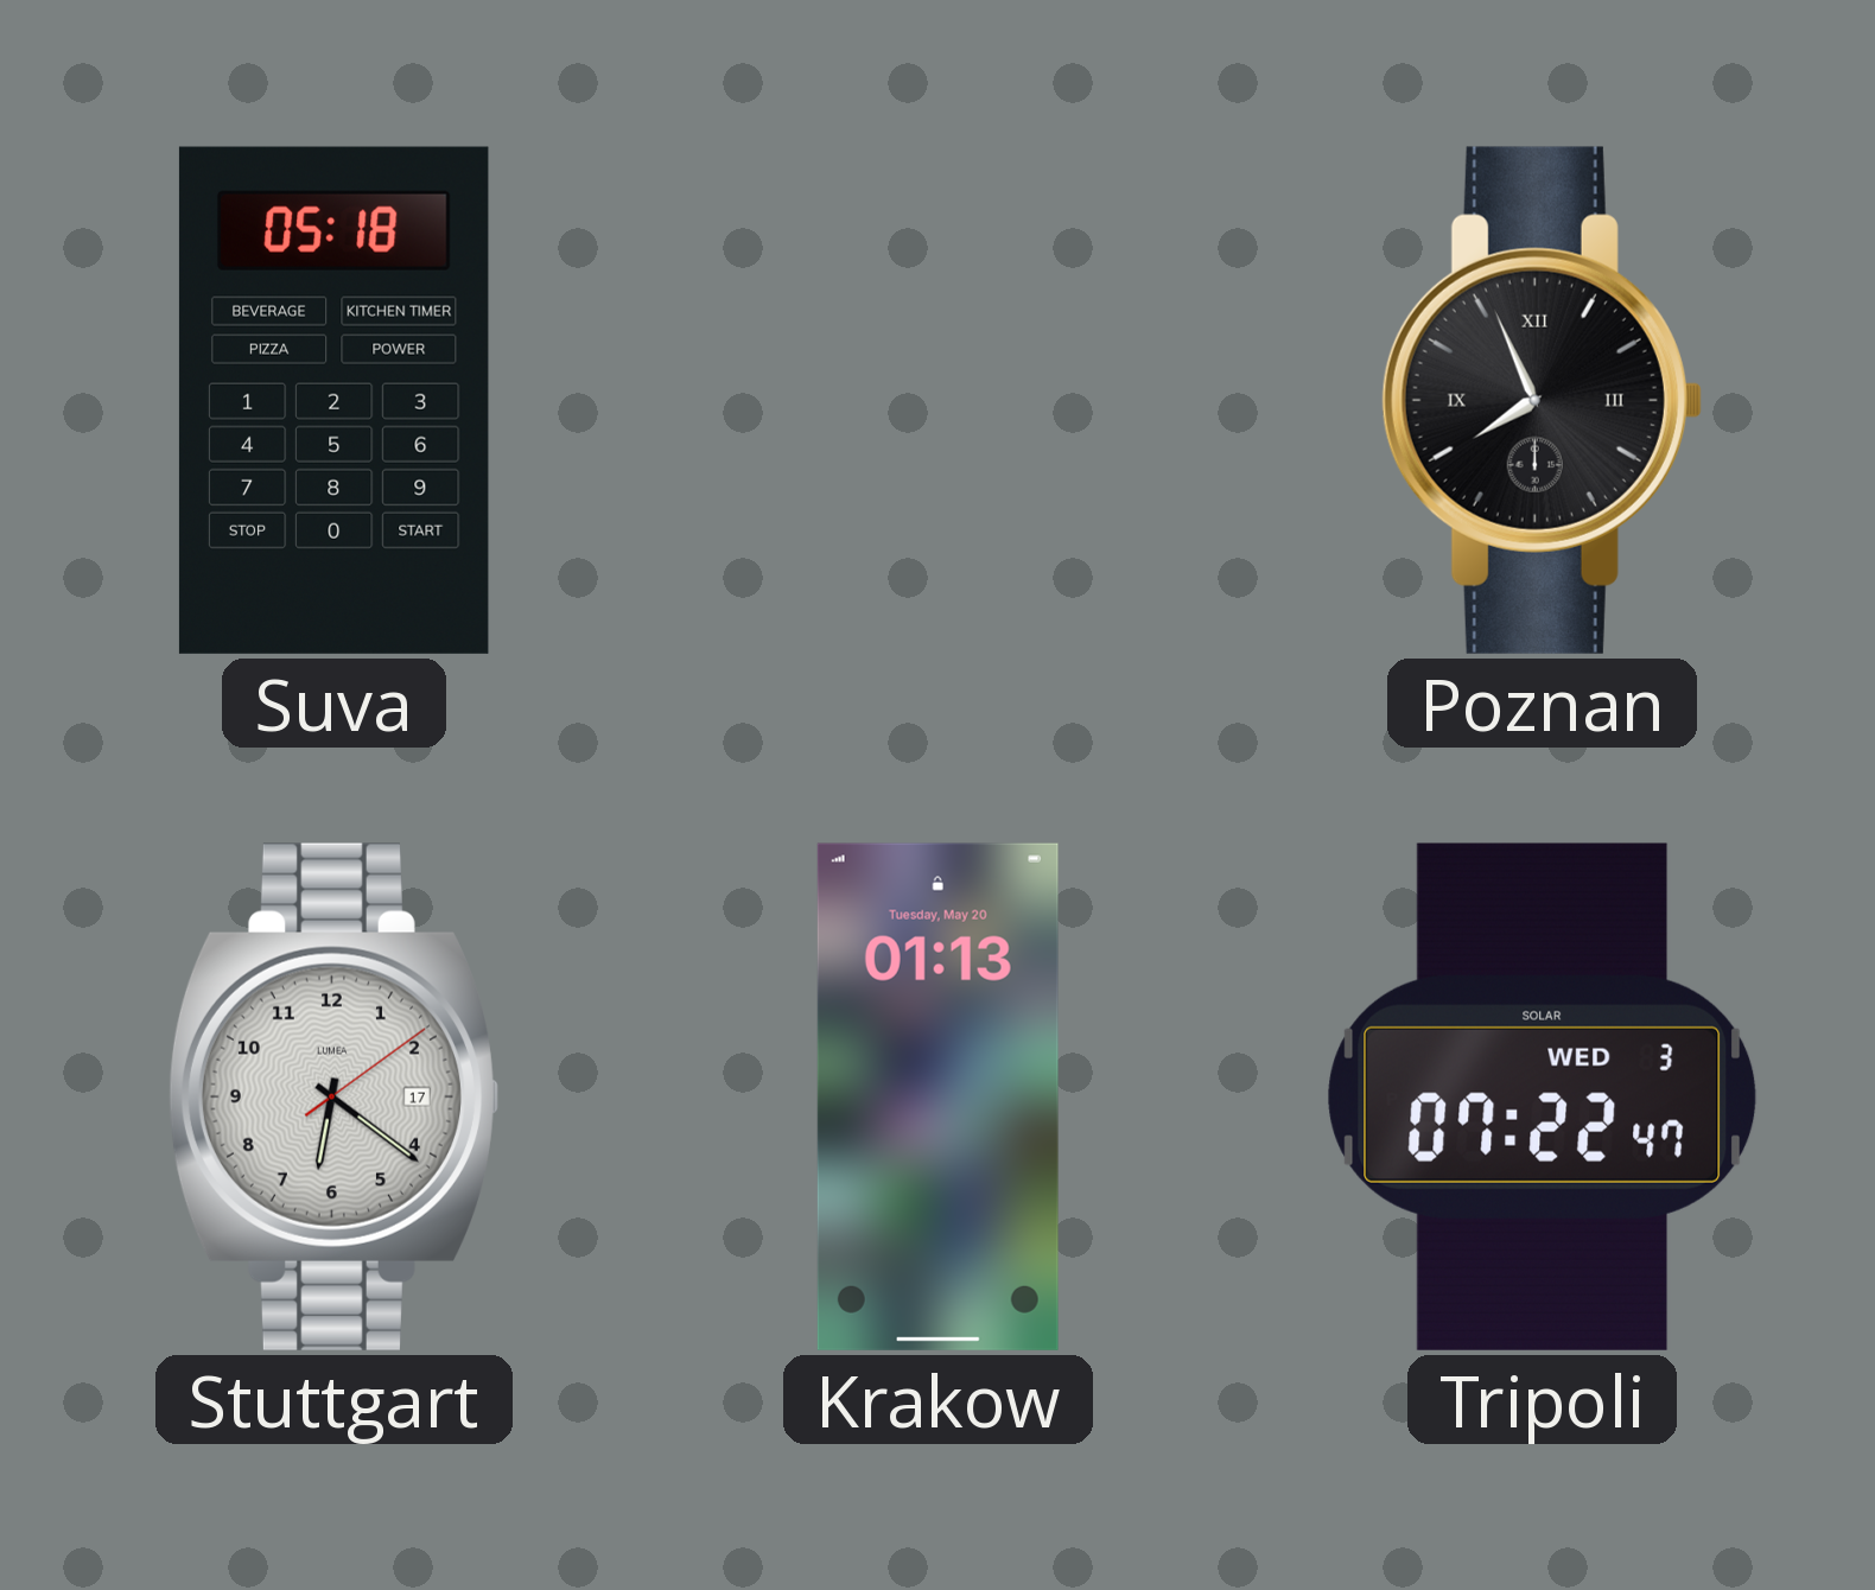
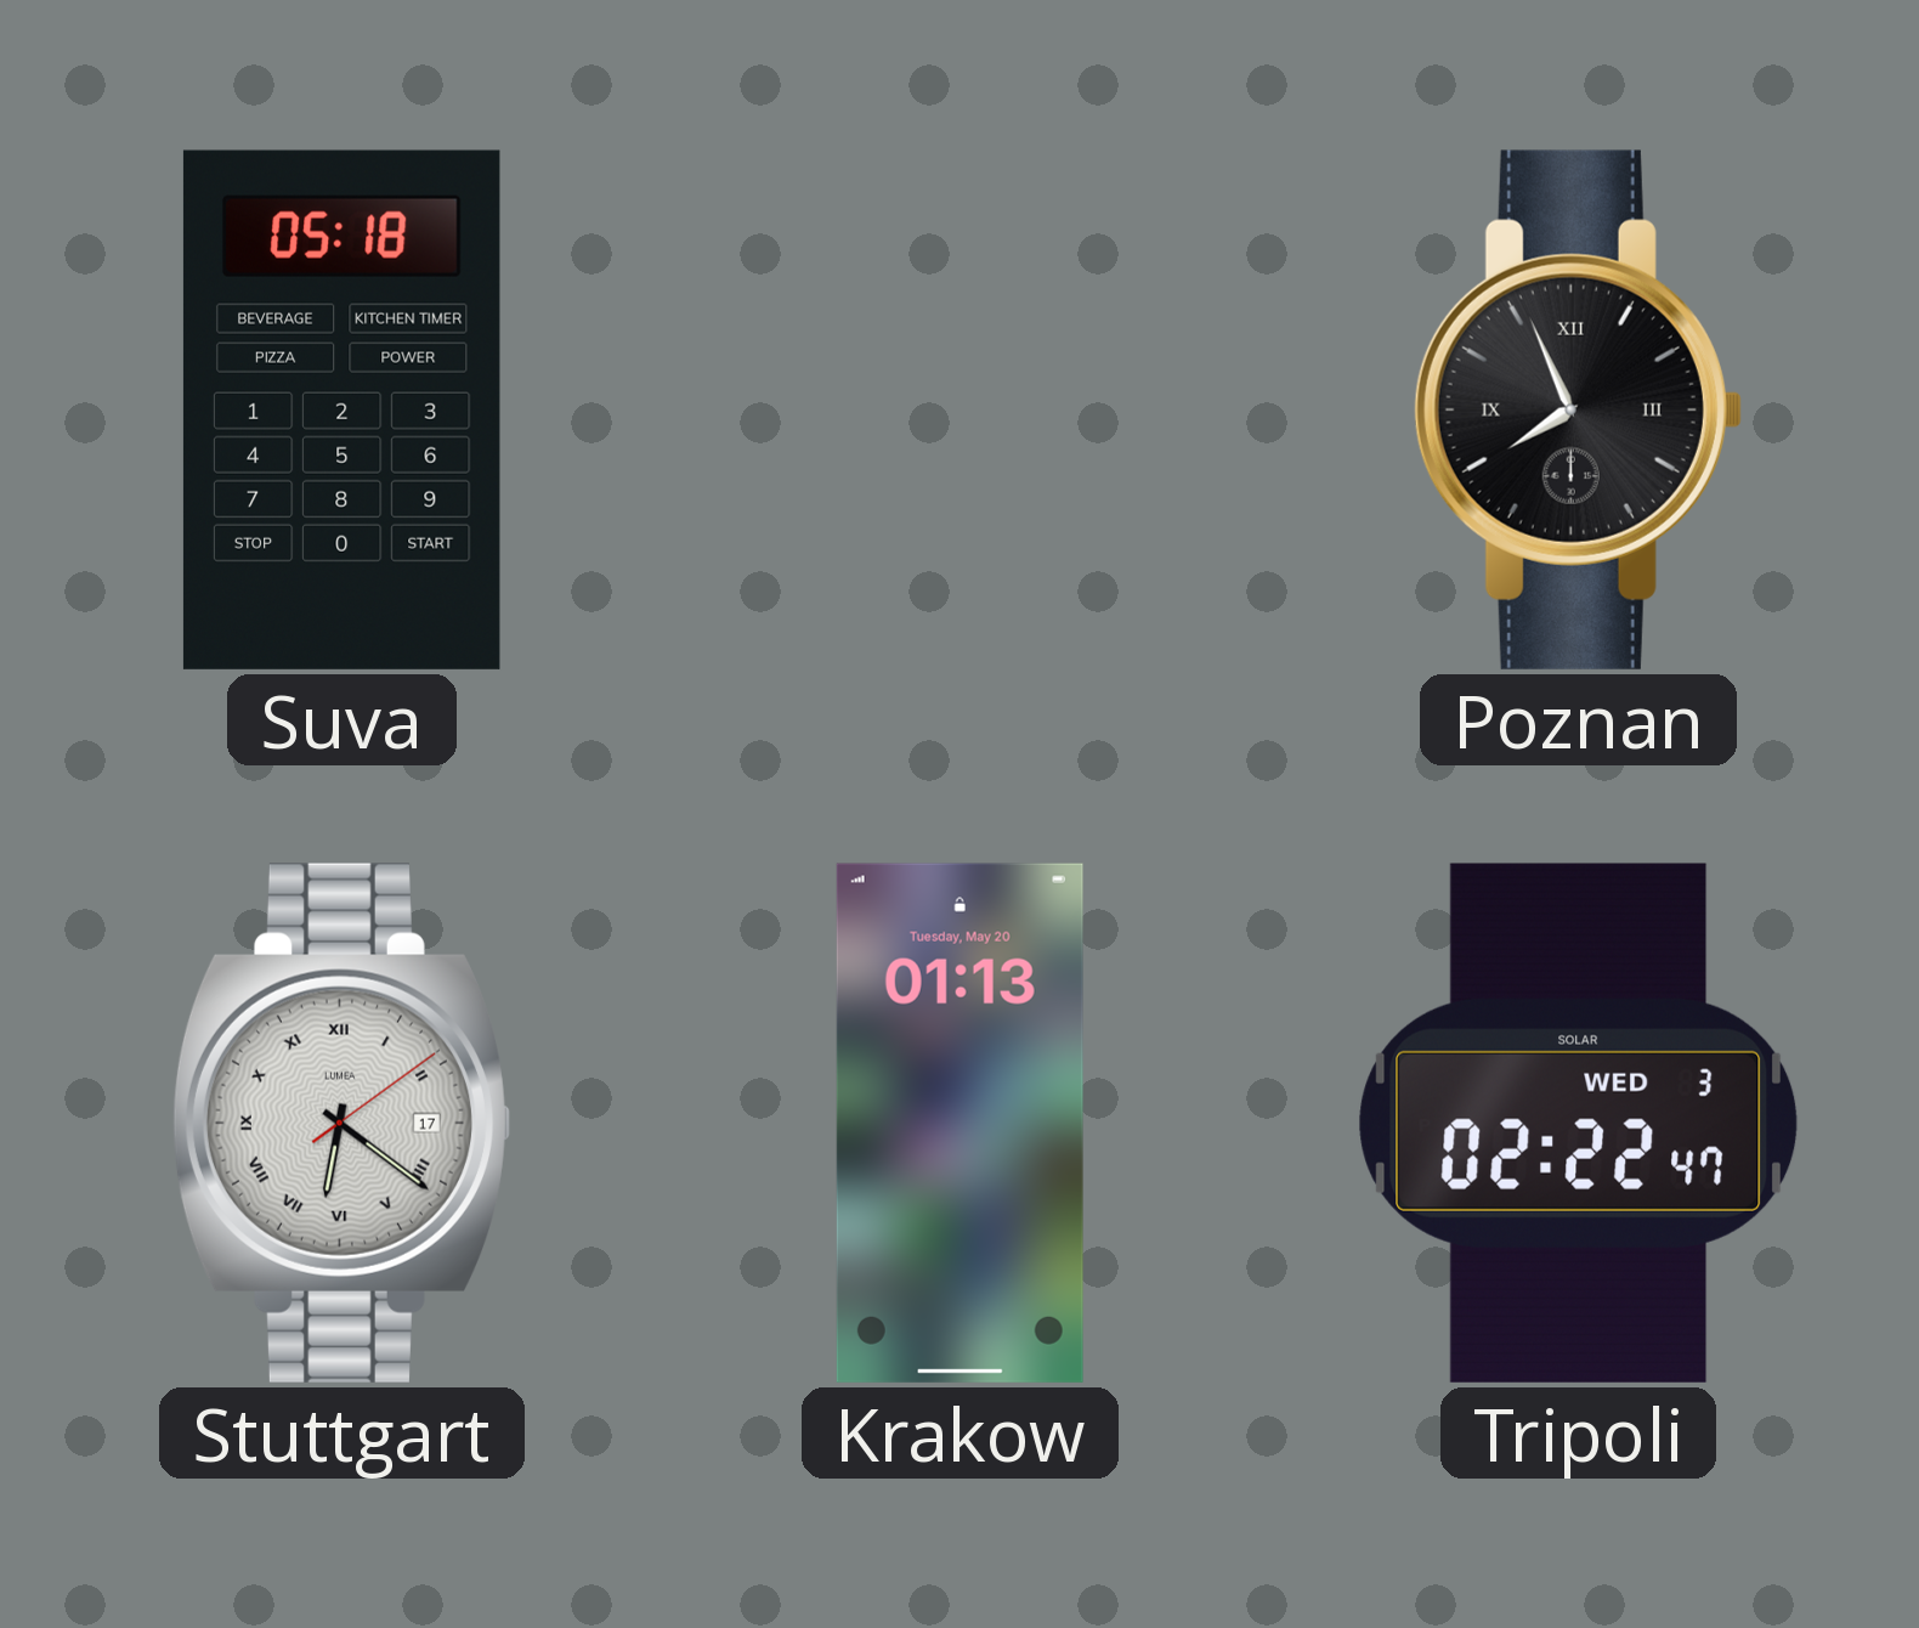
Stuttgart numerals: Arabic -> Roman
Tripoli: 07:22 -> 02:22
